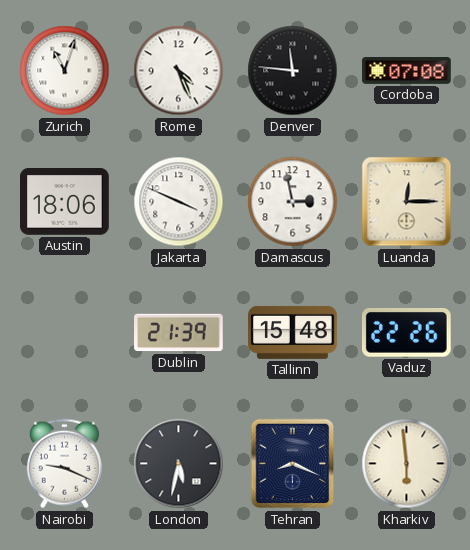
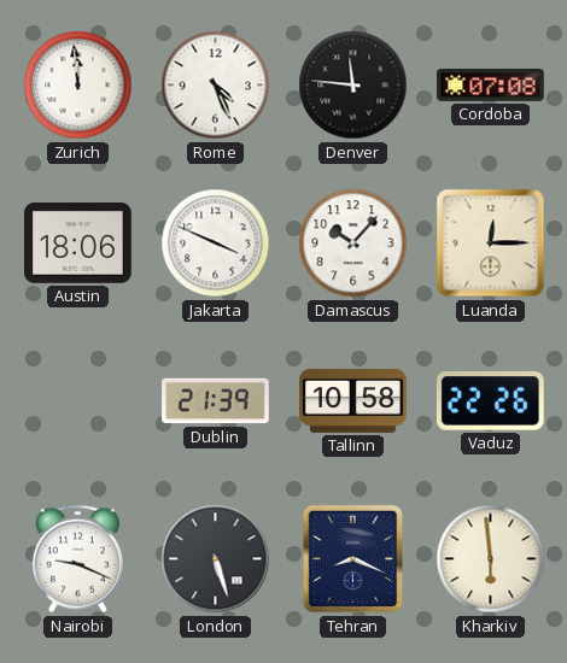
Zurich: 11:03 -> 11:59
Damascus: 2:58 -> 10:07
Tallinn: 15:48 -> 10:58
London: 5:32 -> 5:27
